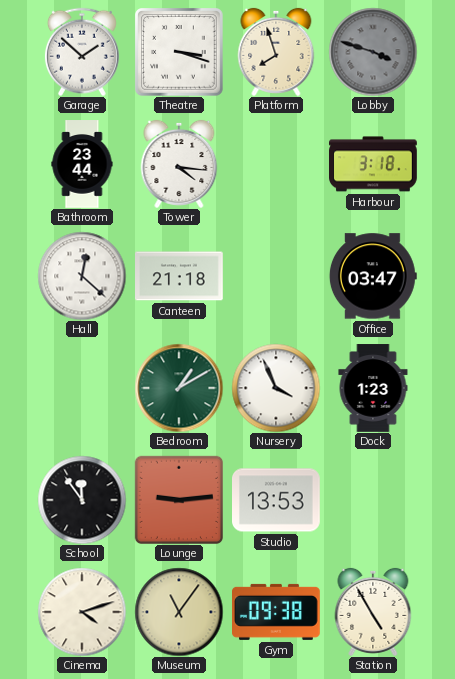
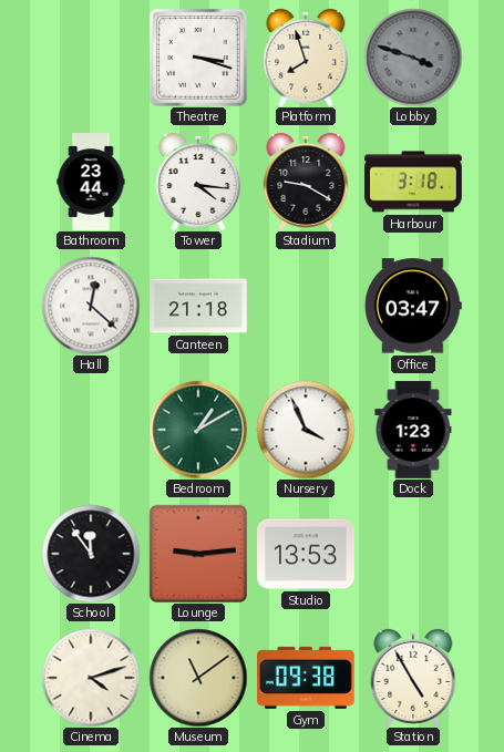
Garage: 1:52 -> none
Stadium: none -> 9:20
Museum: 11:06 -> 11:09
